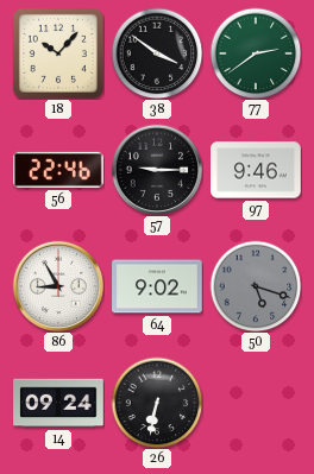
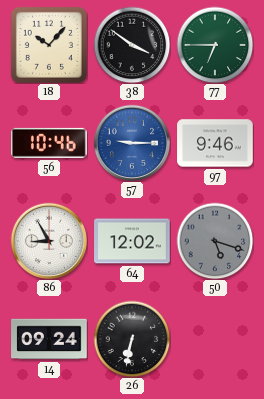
77: 2:39 -> 6:45
56: 22:46 -> 10:46
57 dial: black -> blue
64: 9:02 -> 12:02
